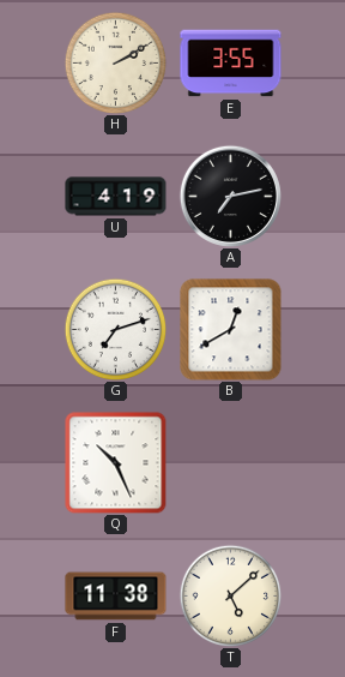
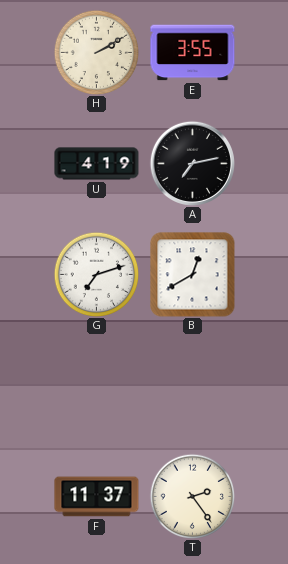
Q: 10:26 -> none
F: 11:38 -> 11:37
T: 5:08 -> 2:24
